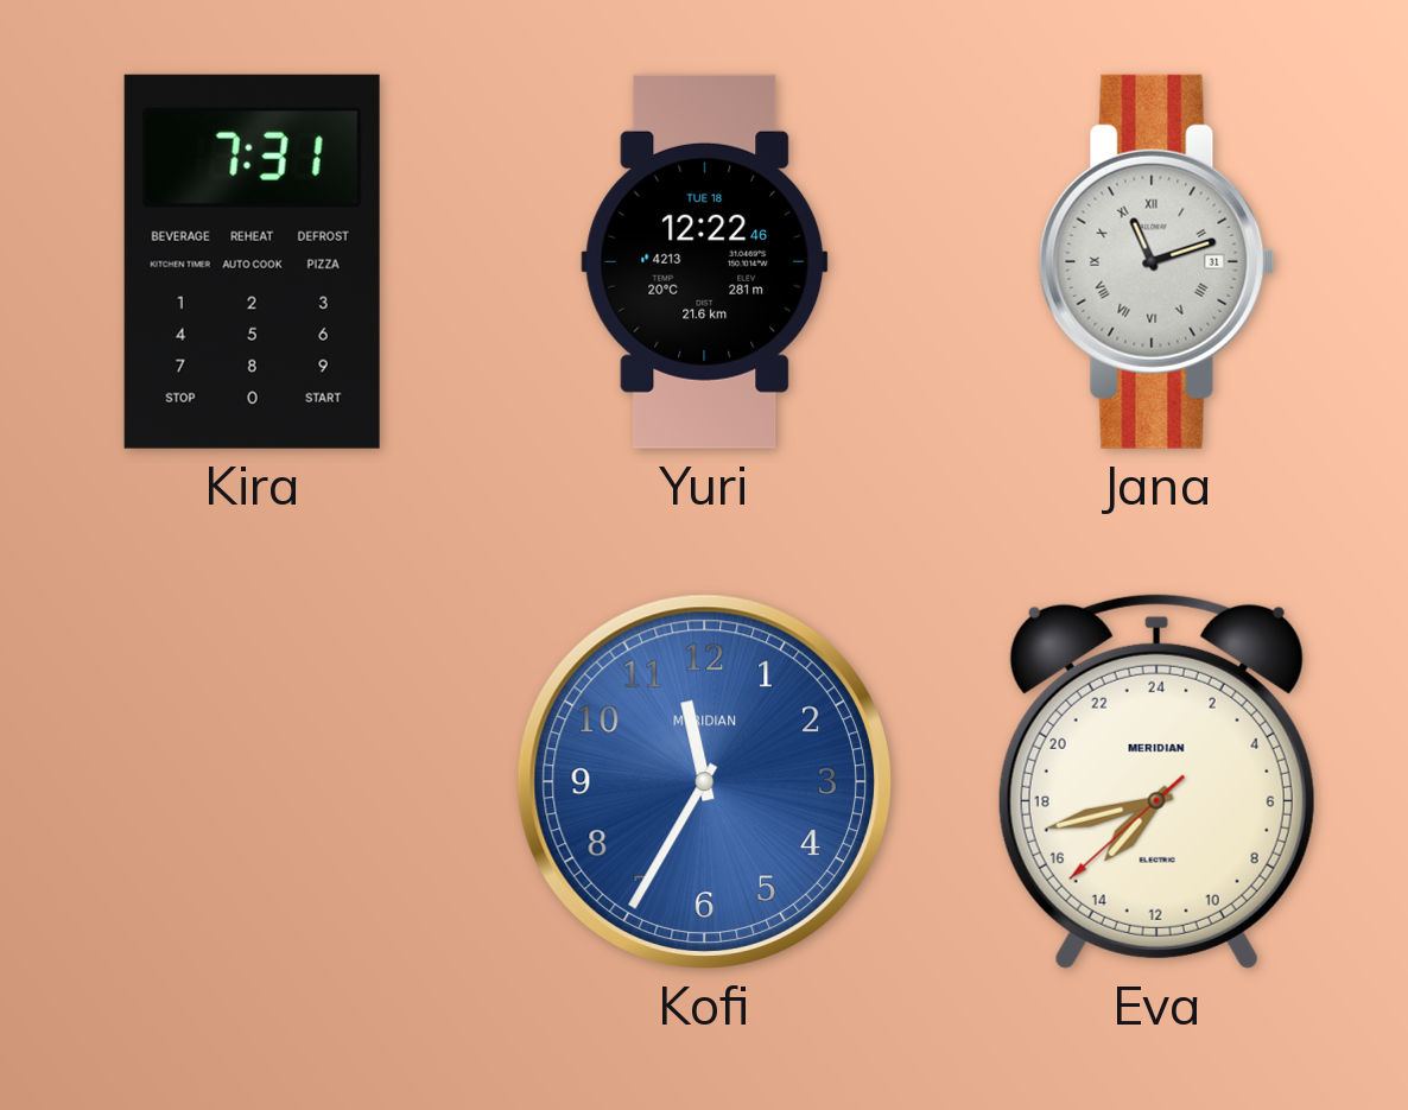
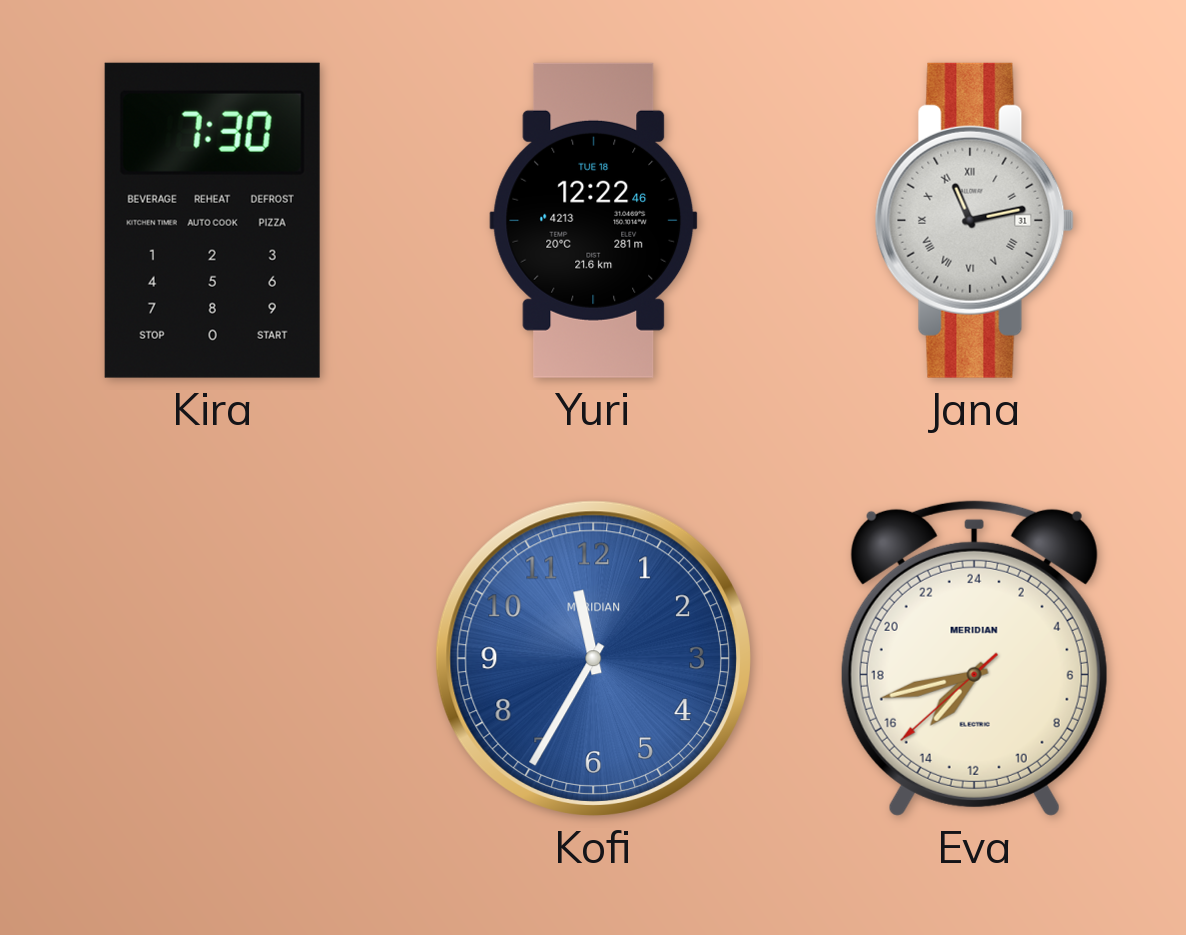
Kira: 7:31 -> 7:30
Jana: 11:12 -> 11:13
